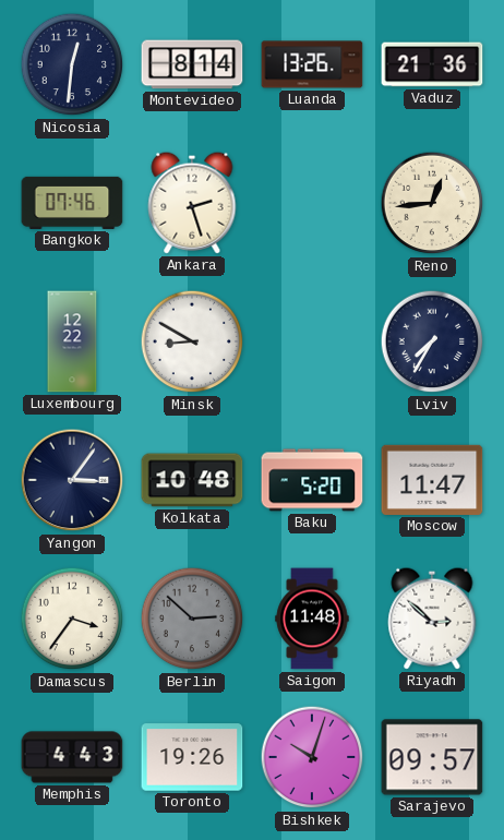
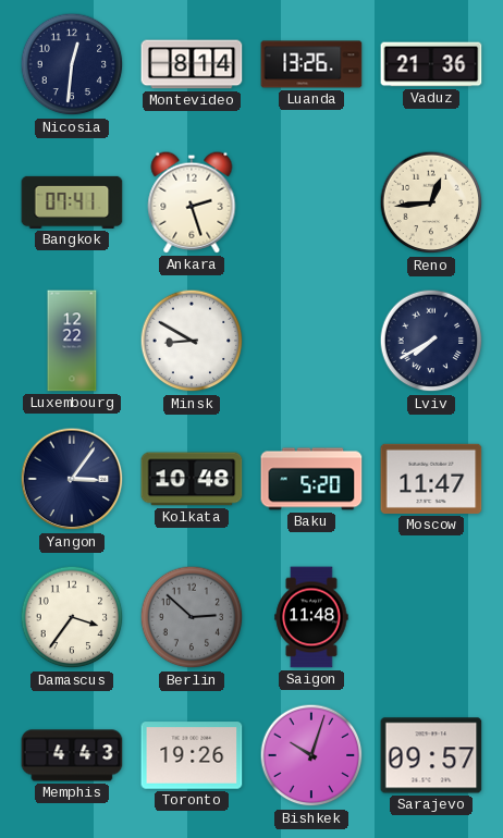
Bangkok: 07:46 -> 07:41
Lviv: 7:35 -> 7:40
Riyadh: 2:52 -> none
